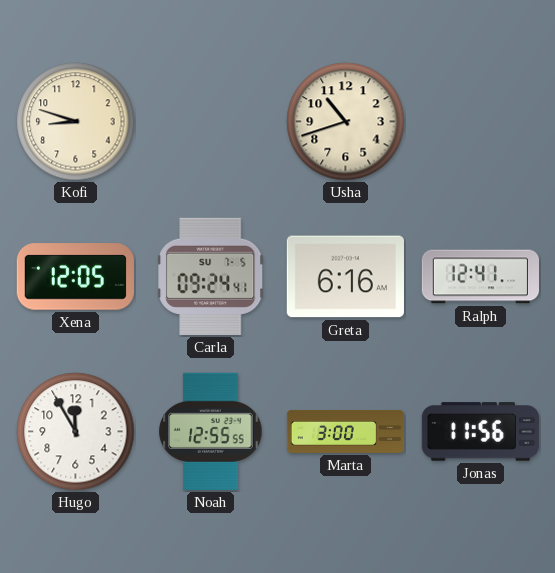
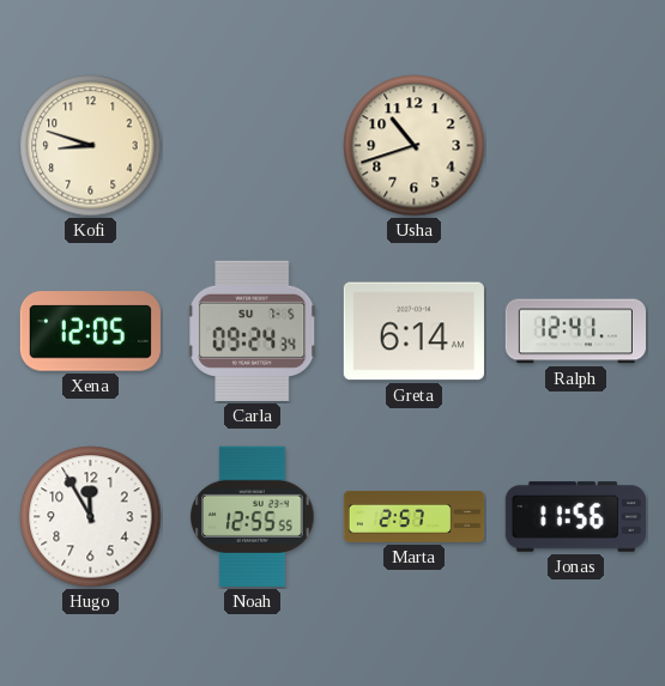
Carla: 09:24:41 -> 09:24:34
Greta: 6:16 -> 6:14
Marta: 3:00 -> 2:57
